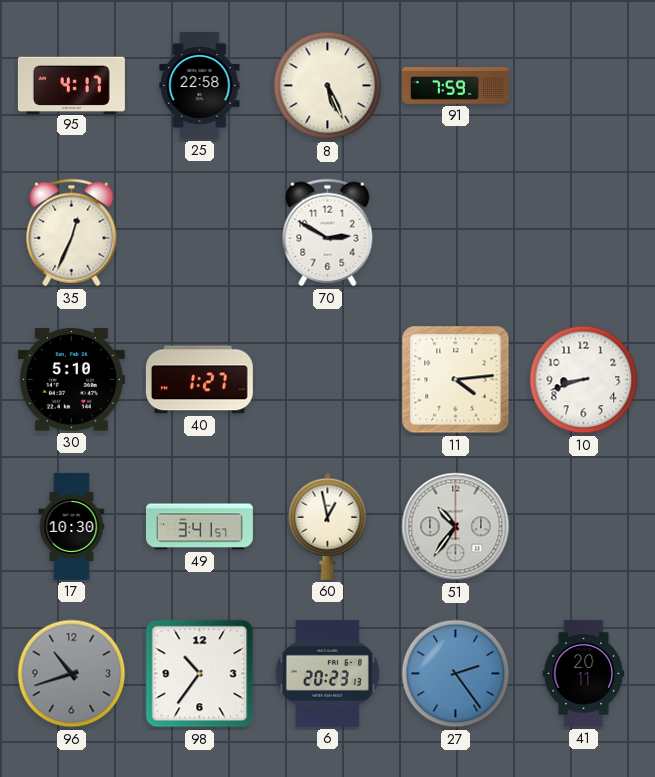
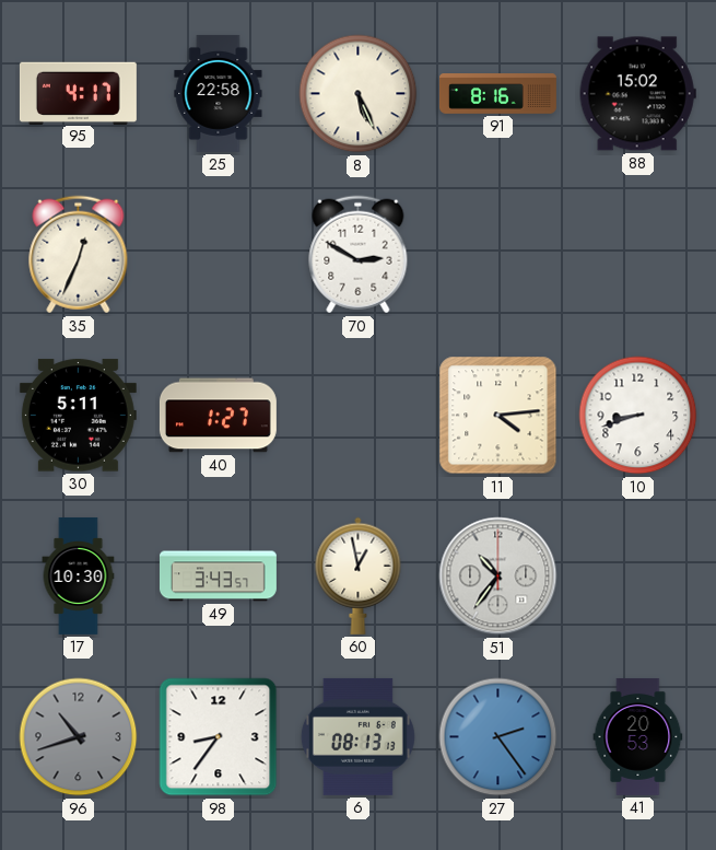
91: 7:59 -> 8:16
88: none -> 15:02
30: 5:10 -> 5:11
49: 3:41 -> 3:43
98: 10:36 -> 8:36
6: 20:23 -> 08:13
41: 20:11 -> 20:53
